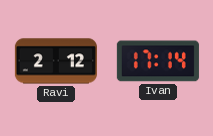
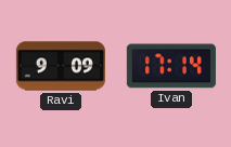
Ravi: 2:12 -> 9:09
